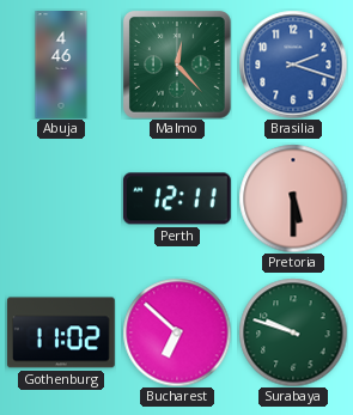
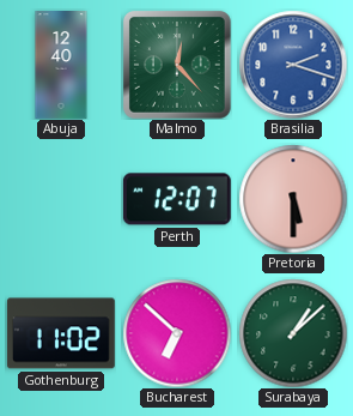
Abuja: 4:46 -> 12:40
Perth: 12:11 -> 12:07
Surabaya: 9:48 -> 1:08
